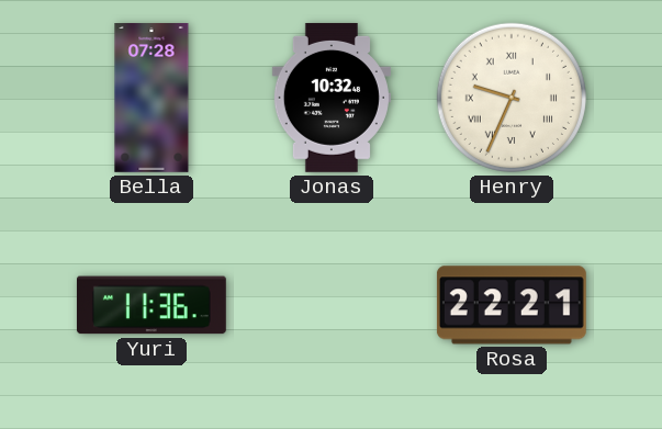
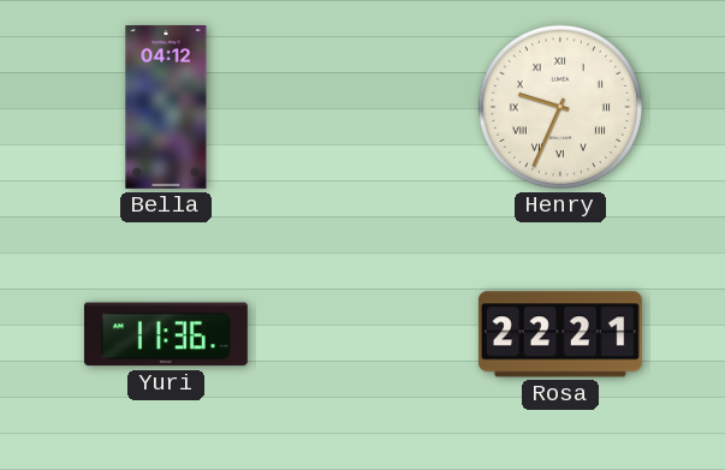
Bella: 07:28 -> 04:12
Jonas: 10:32 -> none
